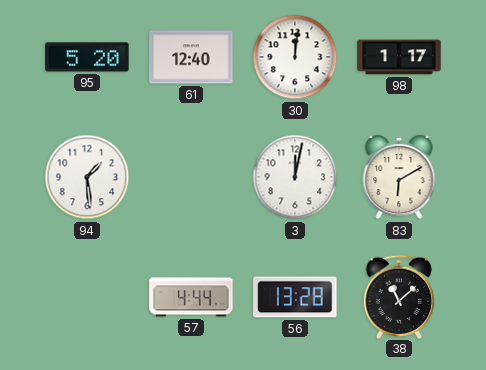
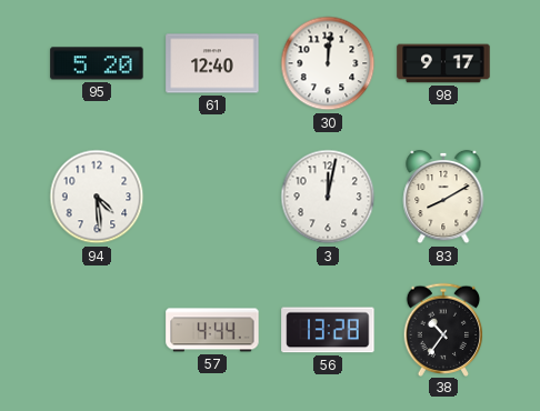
98: 1:17 -> 9:17
94: 1:29 -> 4:29
83: 6:10 -> 8:10
38: 11:08 -> 10:36
